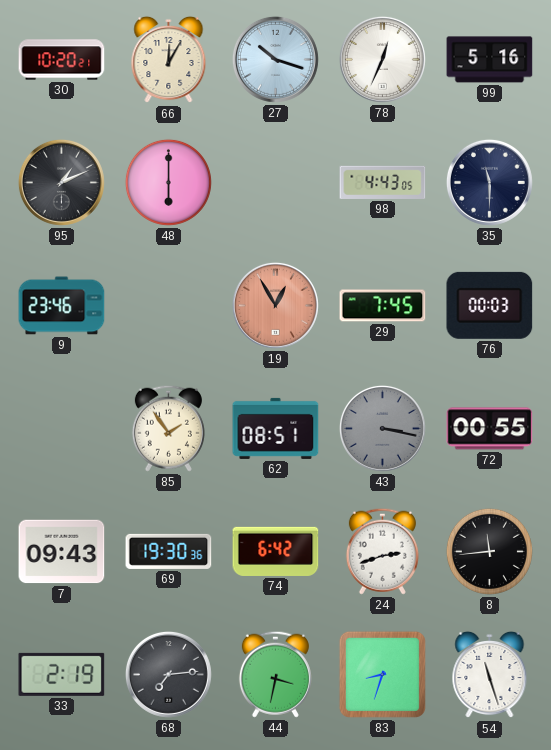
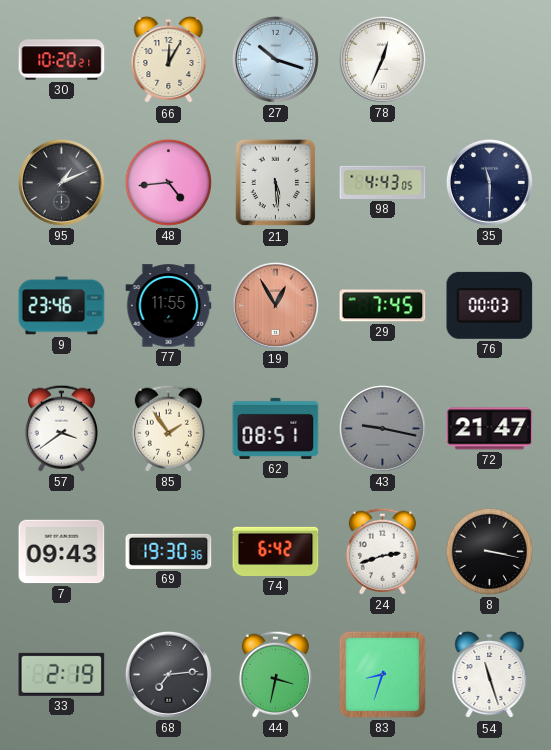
99: 5:16 -> none
48: 6:00 -> 4:44
21: none -> 5:29
77: none -> 11:55
57: none -> 3:39
43: 3:17 -> 9:17
72: 00:55 -> 21:47
8: 11:44 -> 3:17
